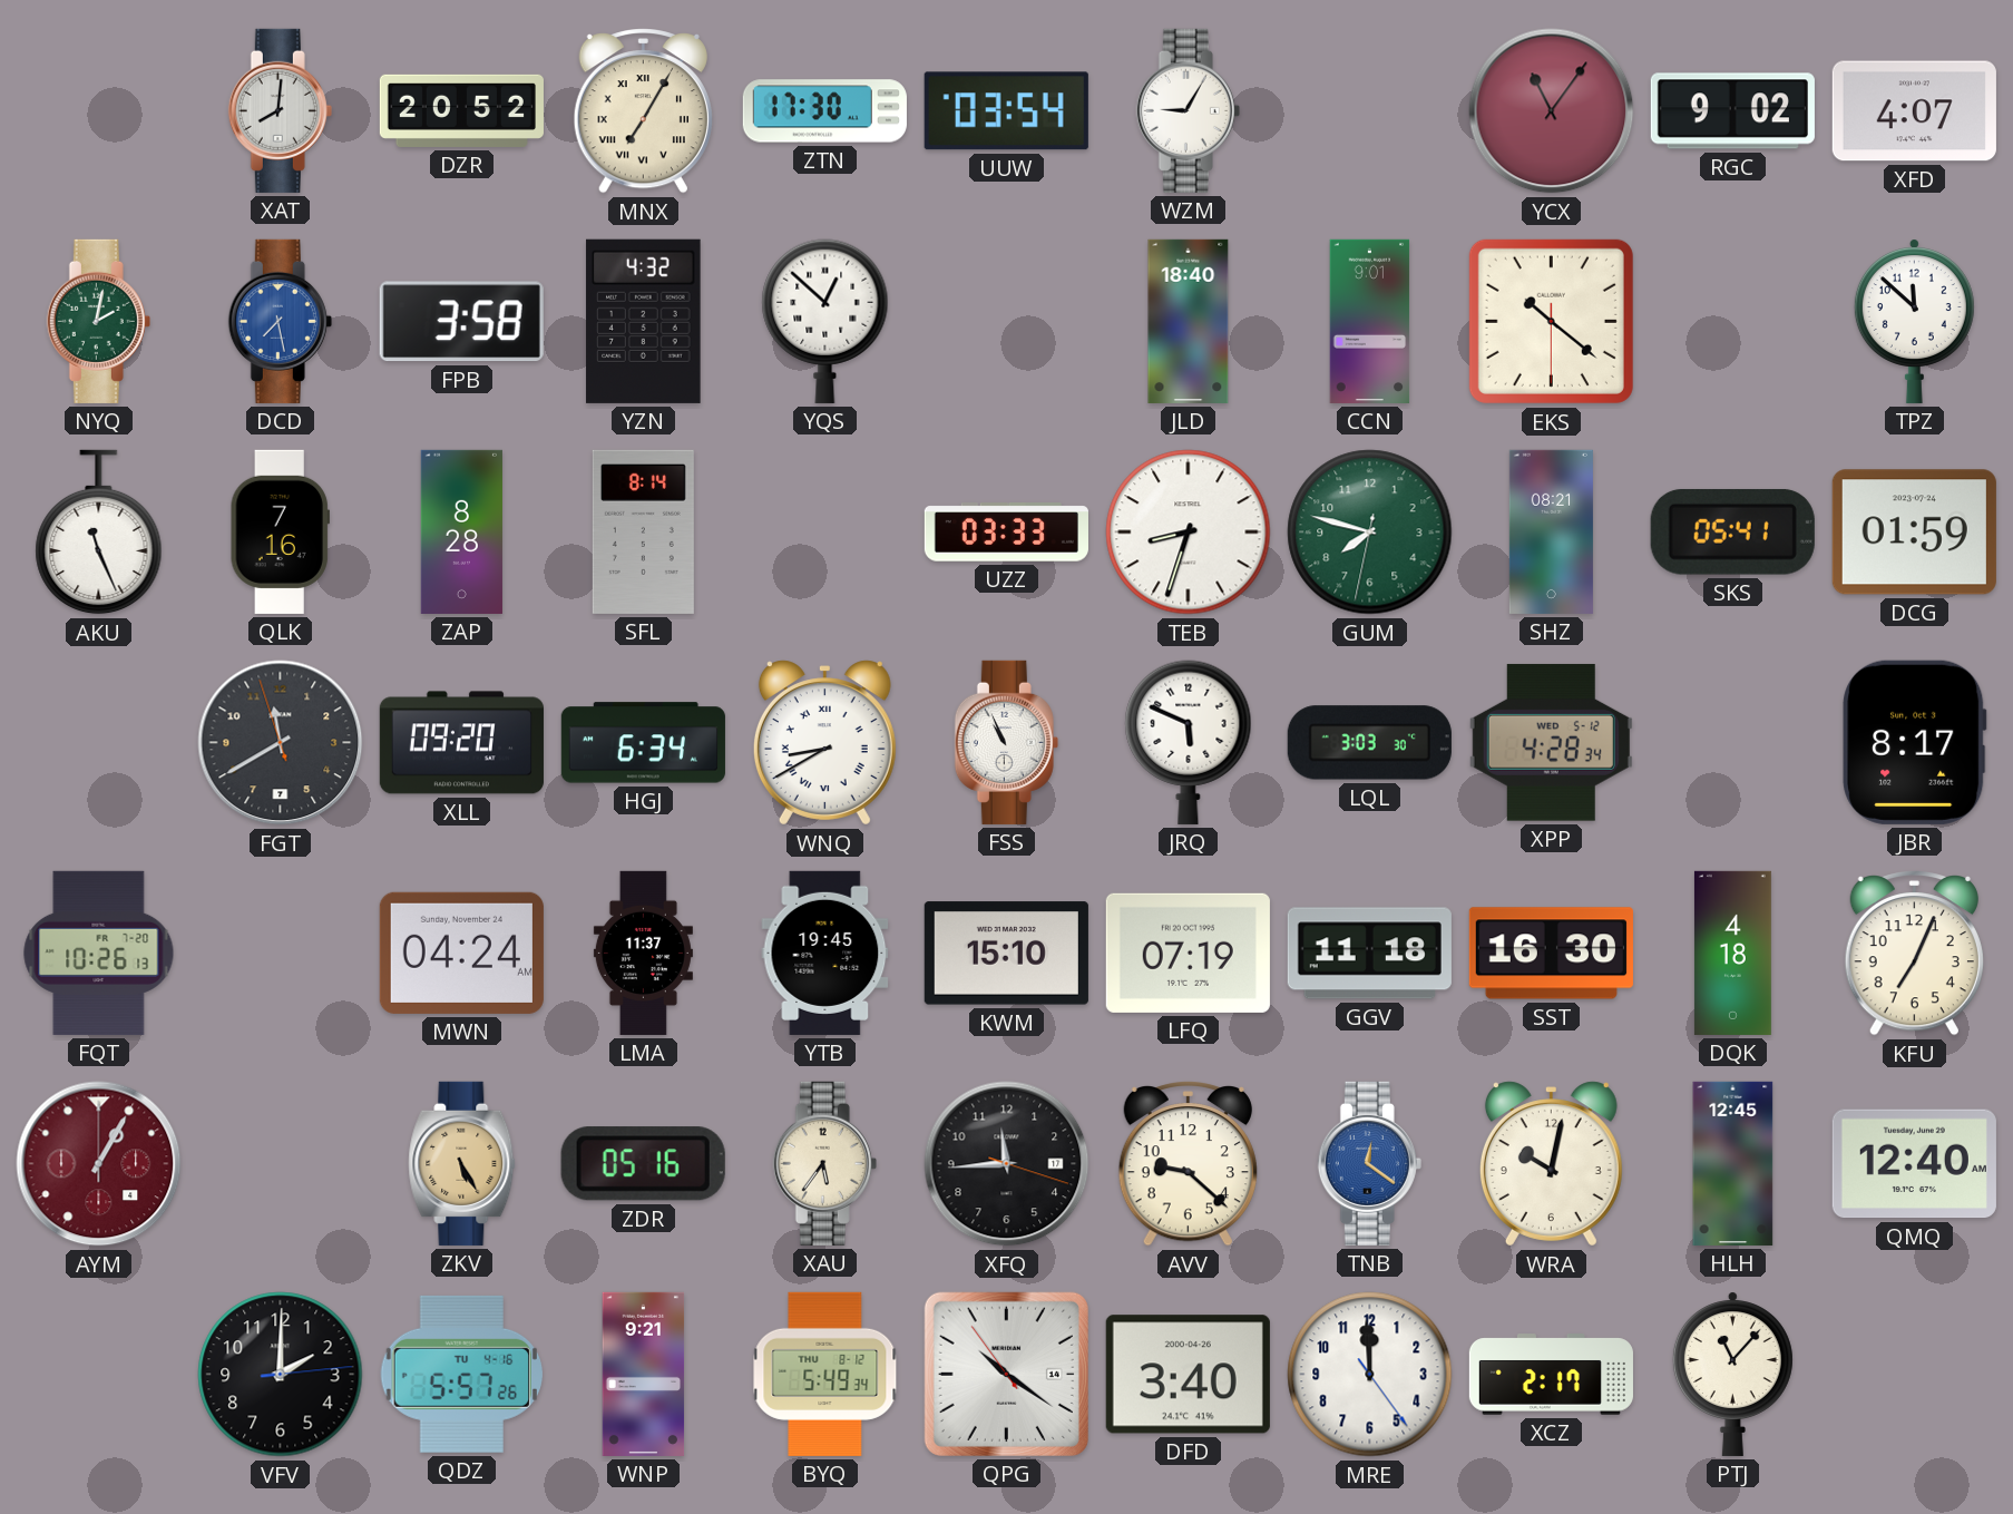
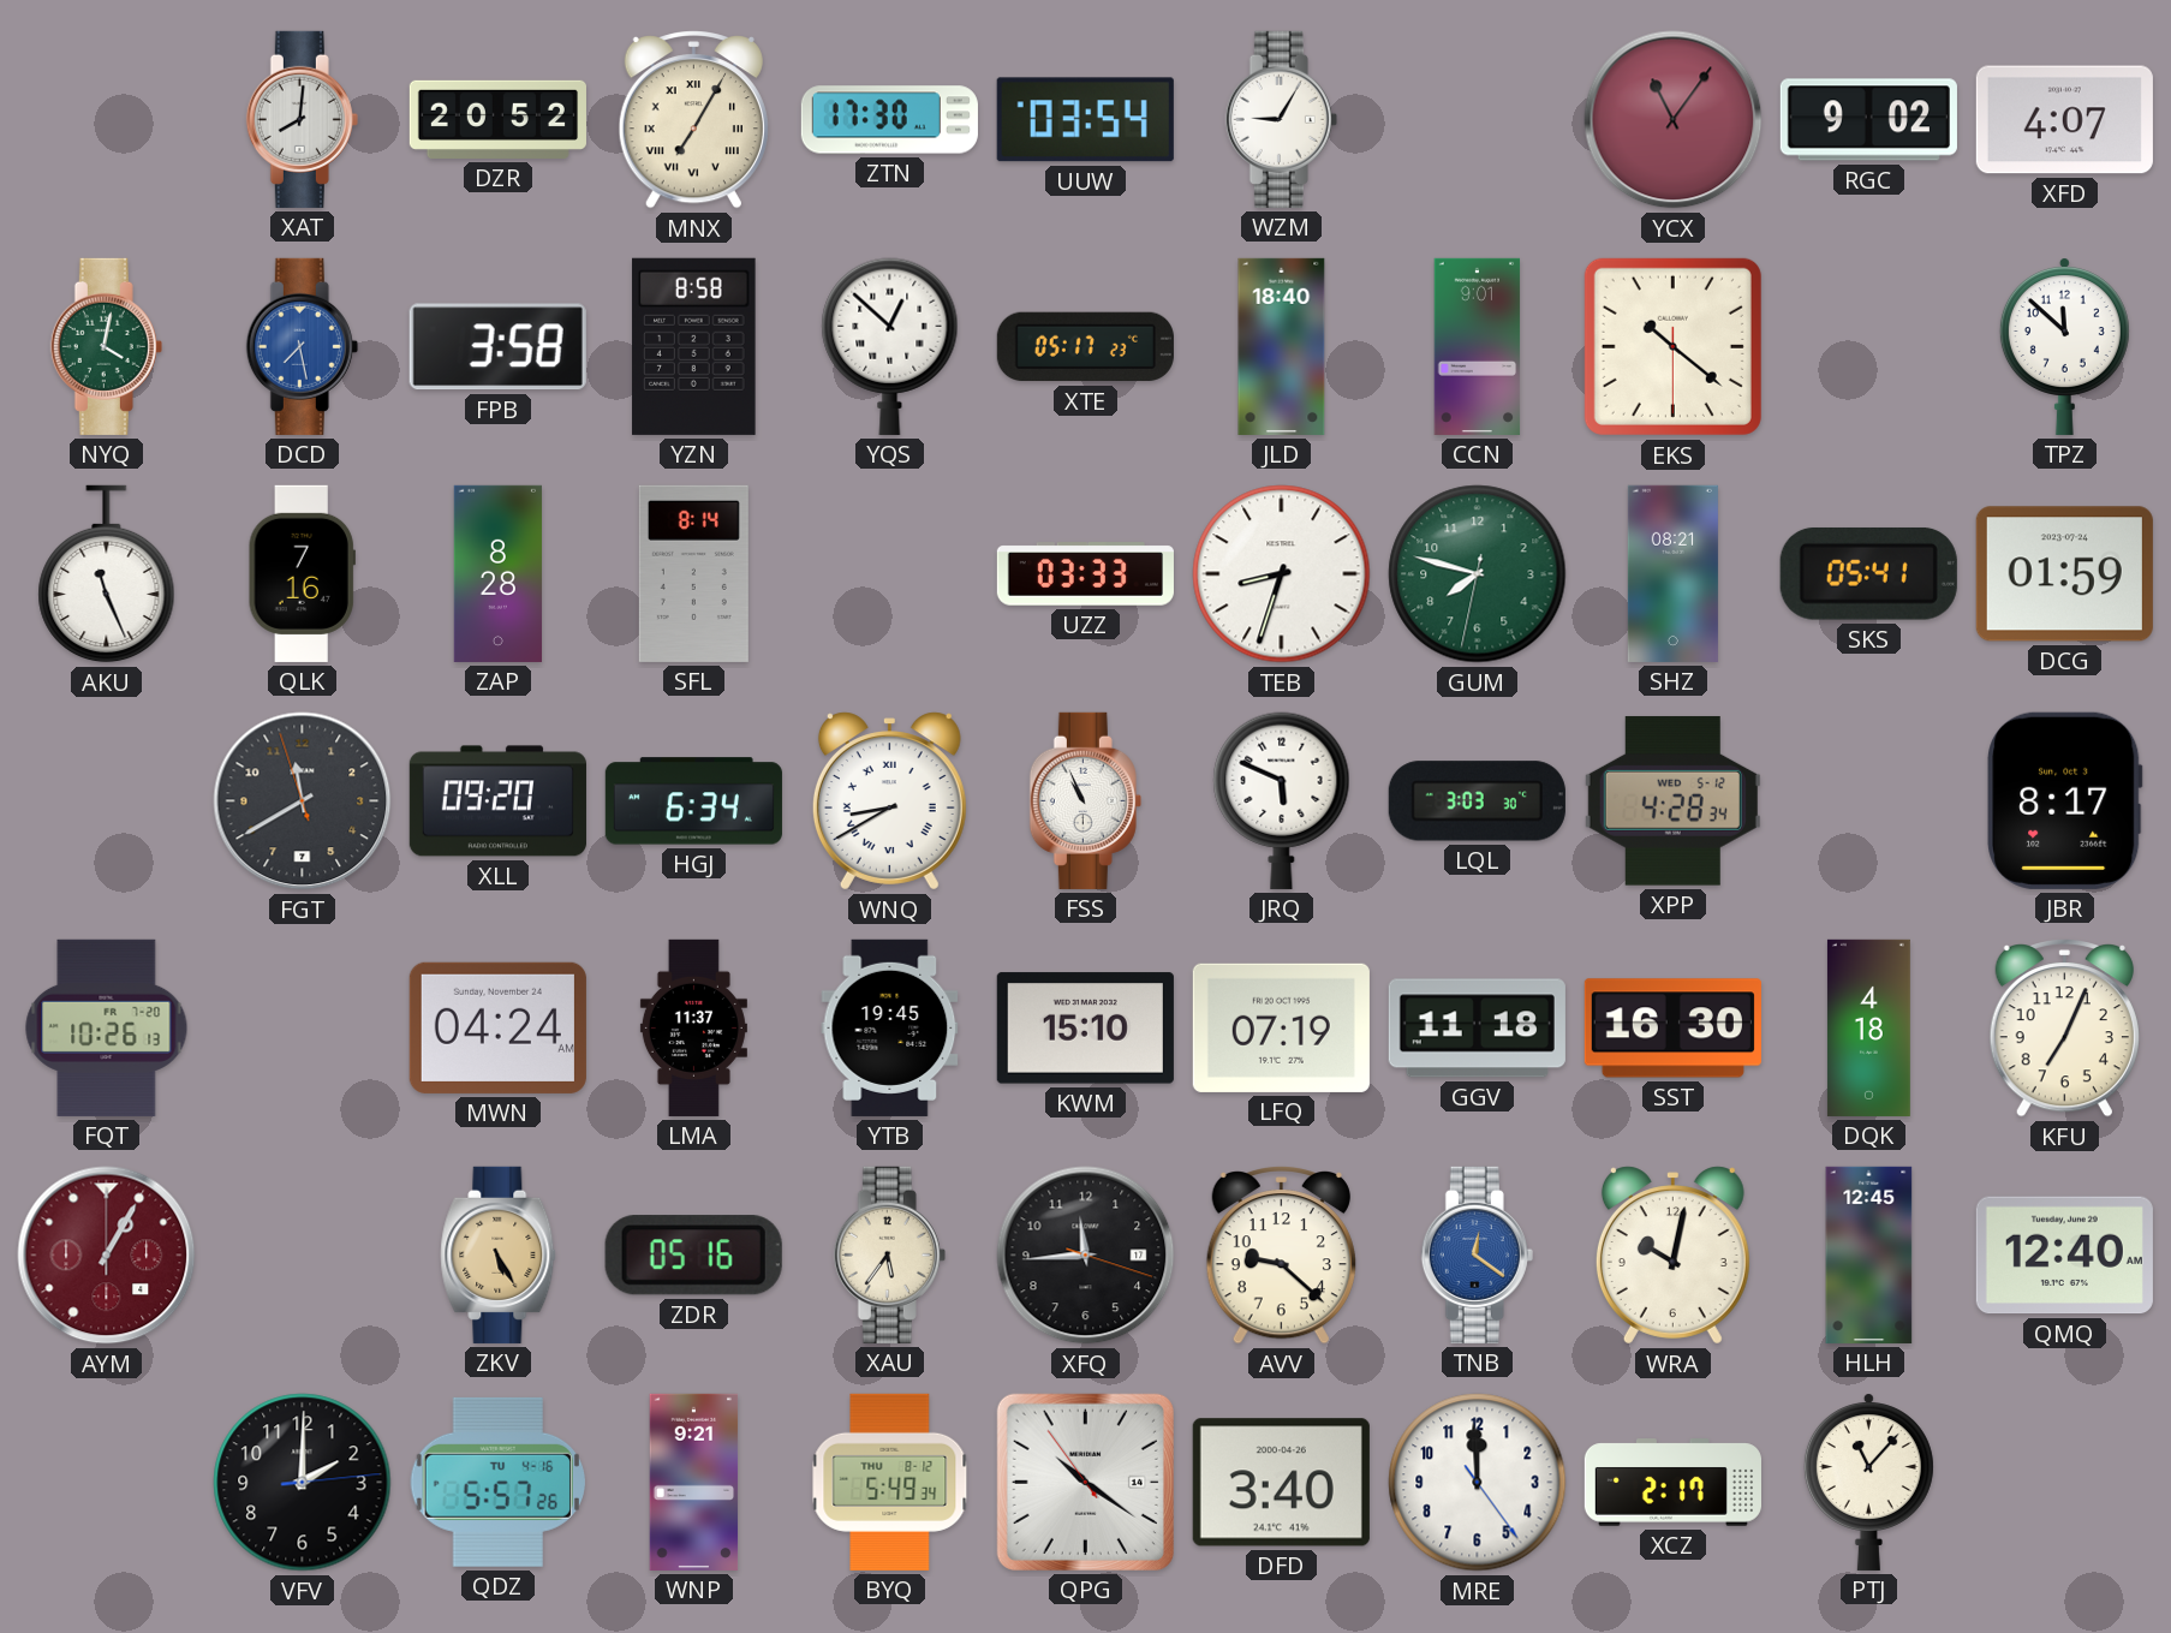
NYQ: 2:02 -> 4:02
YZN: 4:32 -> 8:58
XTE: none -> 05:17
